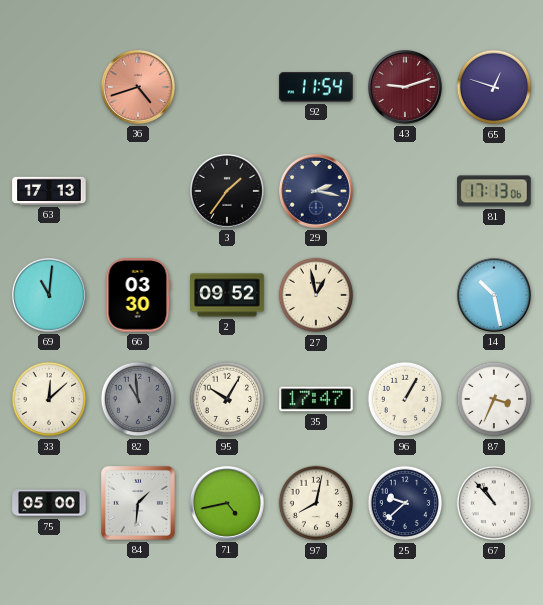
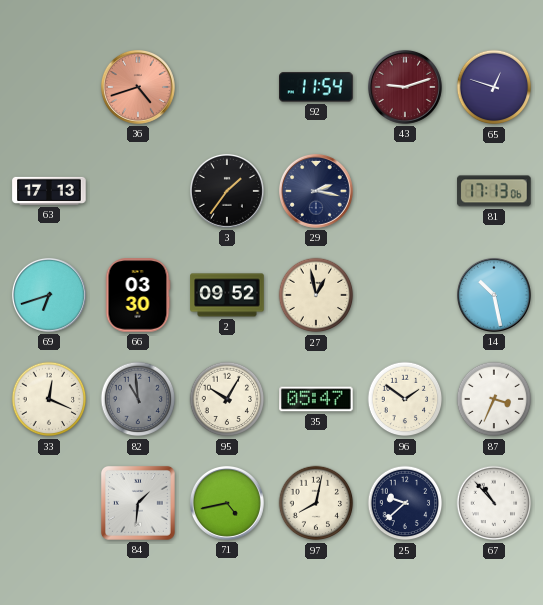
69: 11:01 -> 6:42
33: 12:08 -> 12:19
35: 17:47 -> 05:47
96: 1:05 -> 1:51
75: 05:00 -> none
